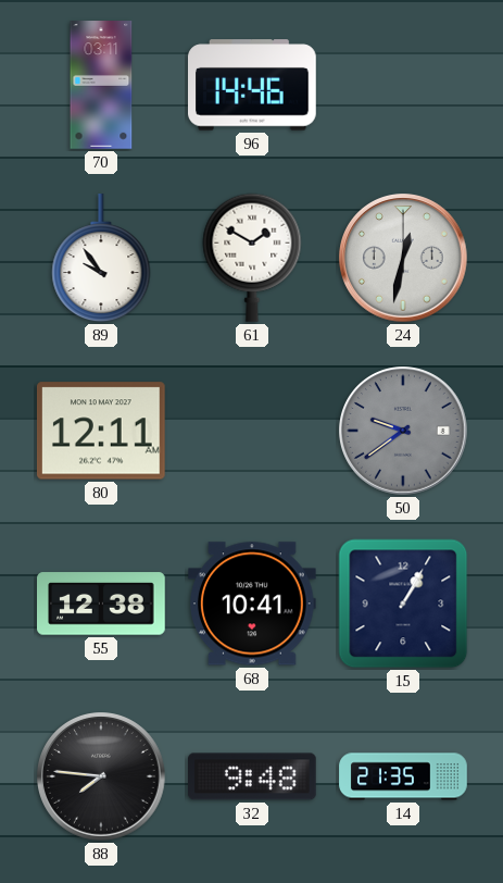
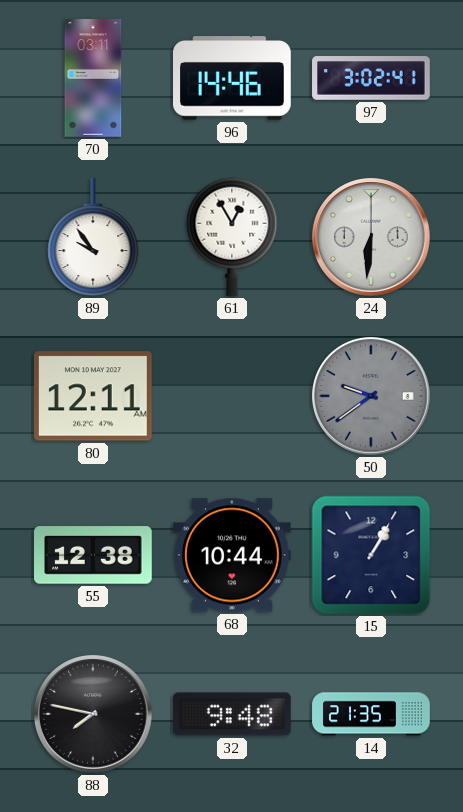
97: none -> 3:02
61: 1:50 -> 12:55
24: 12:32 -> 6:31
68: 10:41 -> 10:44
88: 7:46 -> 7:47
